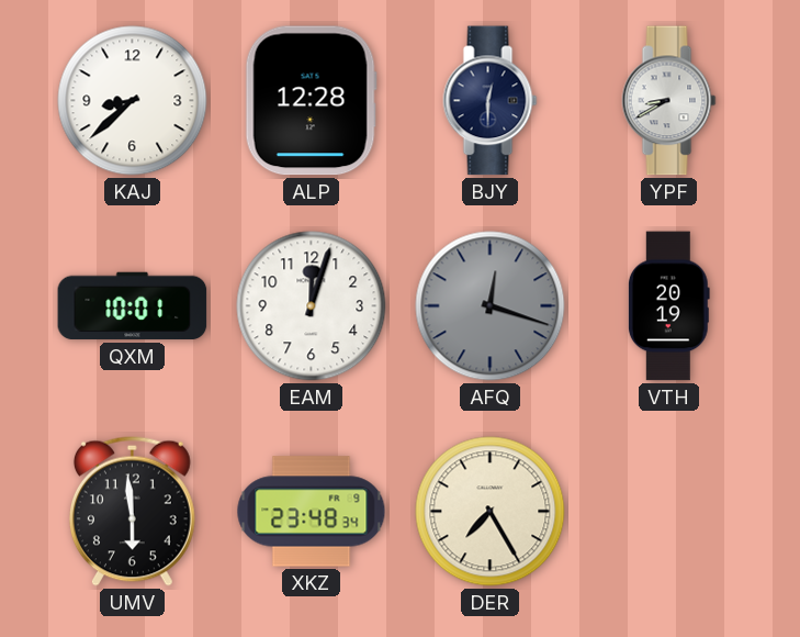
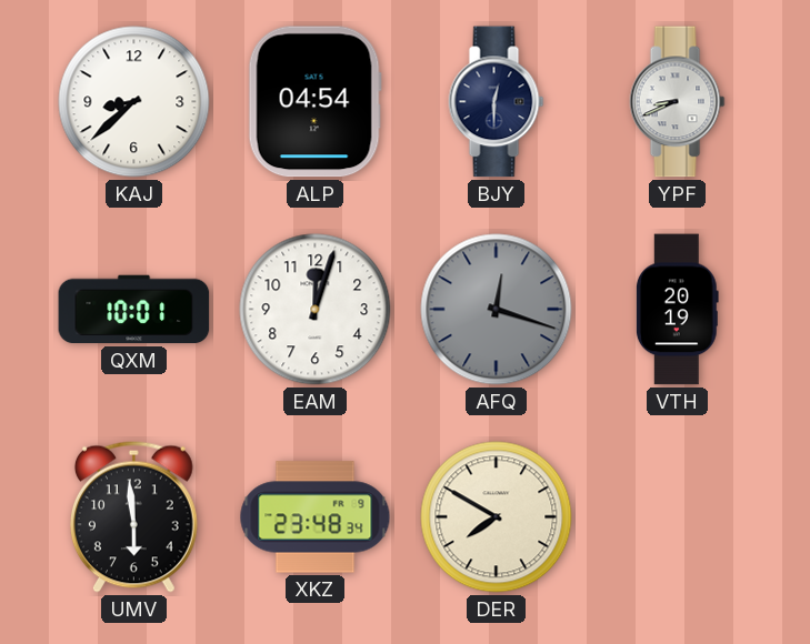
ALP: 12:28 -> 04:54
YPF: 8:40 -> 8:41
DER: 7:25 -> 7:50
